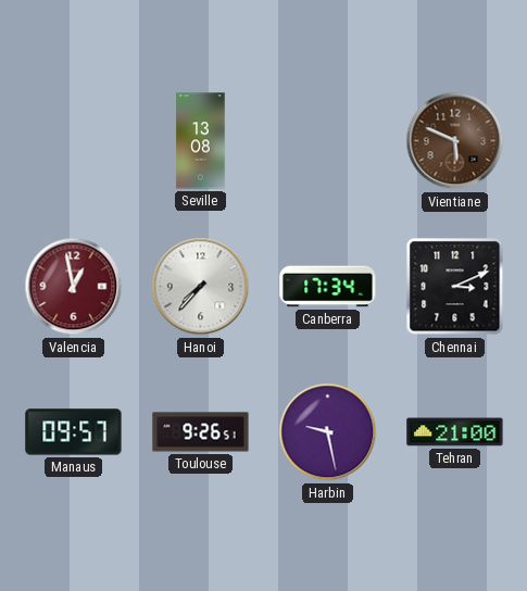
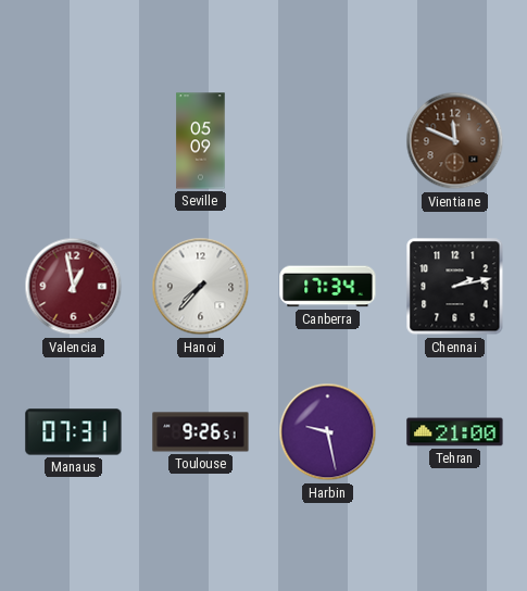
Seville: 13:08 -> 05:09
Vientiane: 5:49 -> 11:49
Chennai: 3:11 -> 2:13
Manaus: 09:57 -> 07:31
